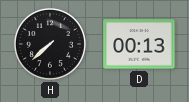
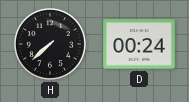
D: 00:13 -> 00:24
